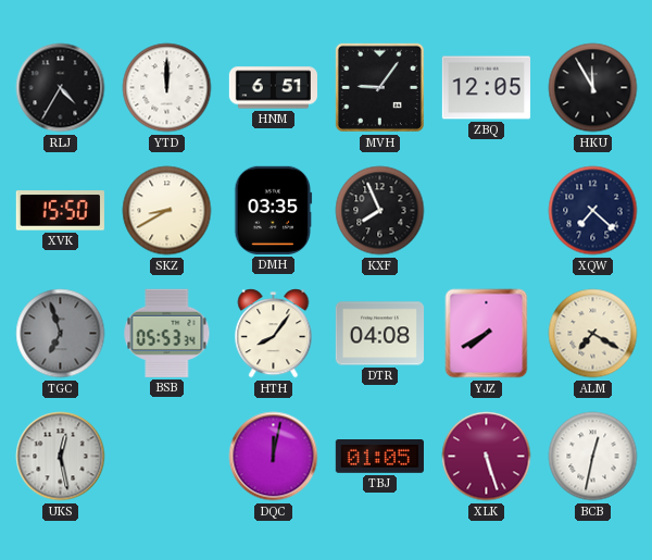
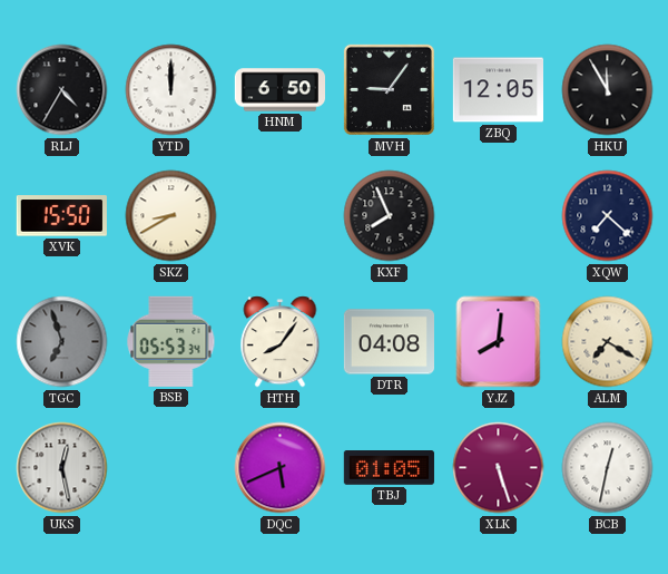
HNM: 6:51 -> 6:50
DMH: 03:35 -> none
YJZ: 7:40 -> 8:01
DQC: 12:02 -> 5:41
